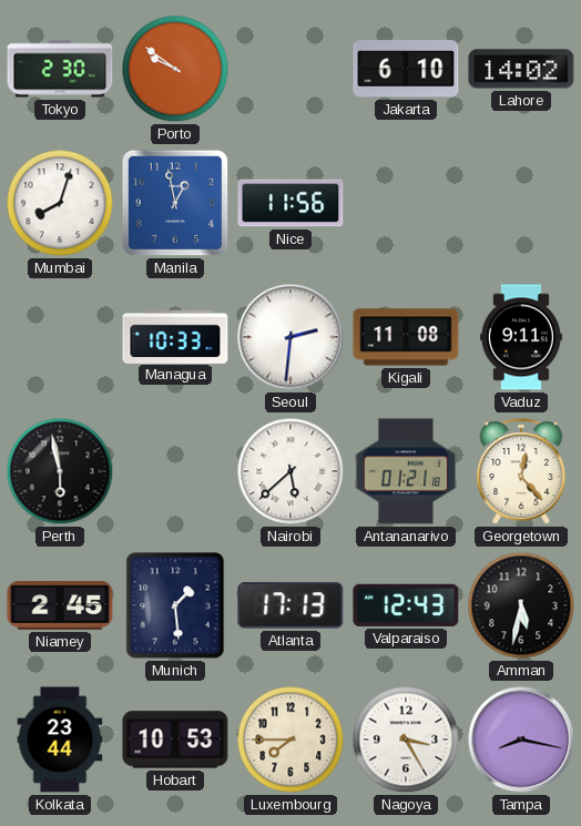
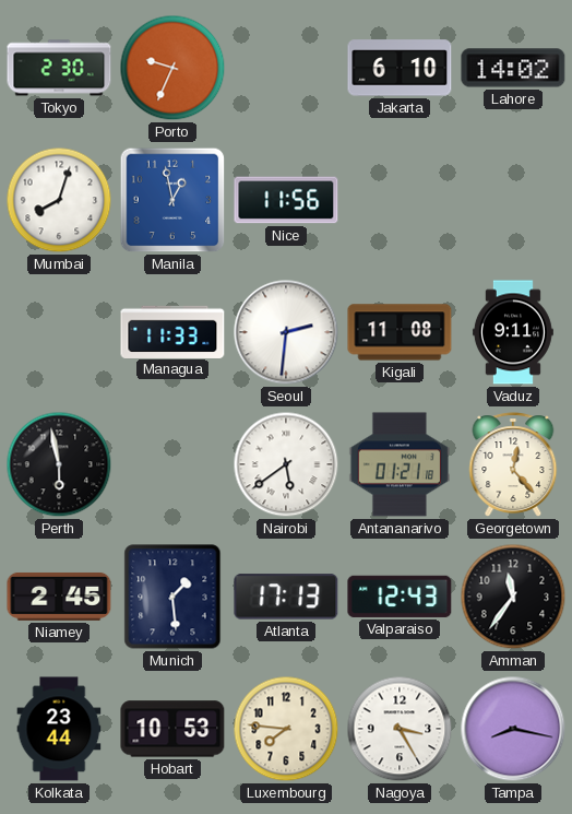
Porto: 9:51 -> 9:34
Managua: 10:33 -> 11:33
Nairobi: 5:38 -> 5:39
Amman: 5:32 -> 11:36
Luxembourg: 7:45 -> 7:46
